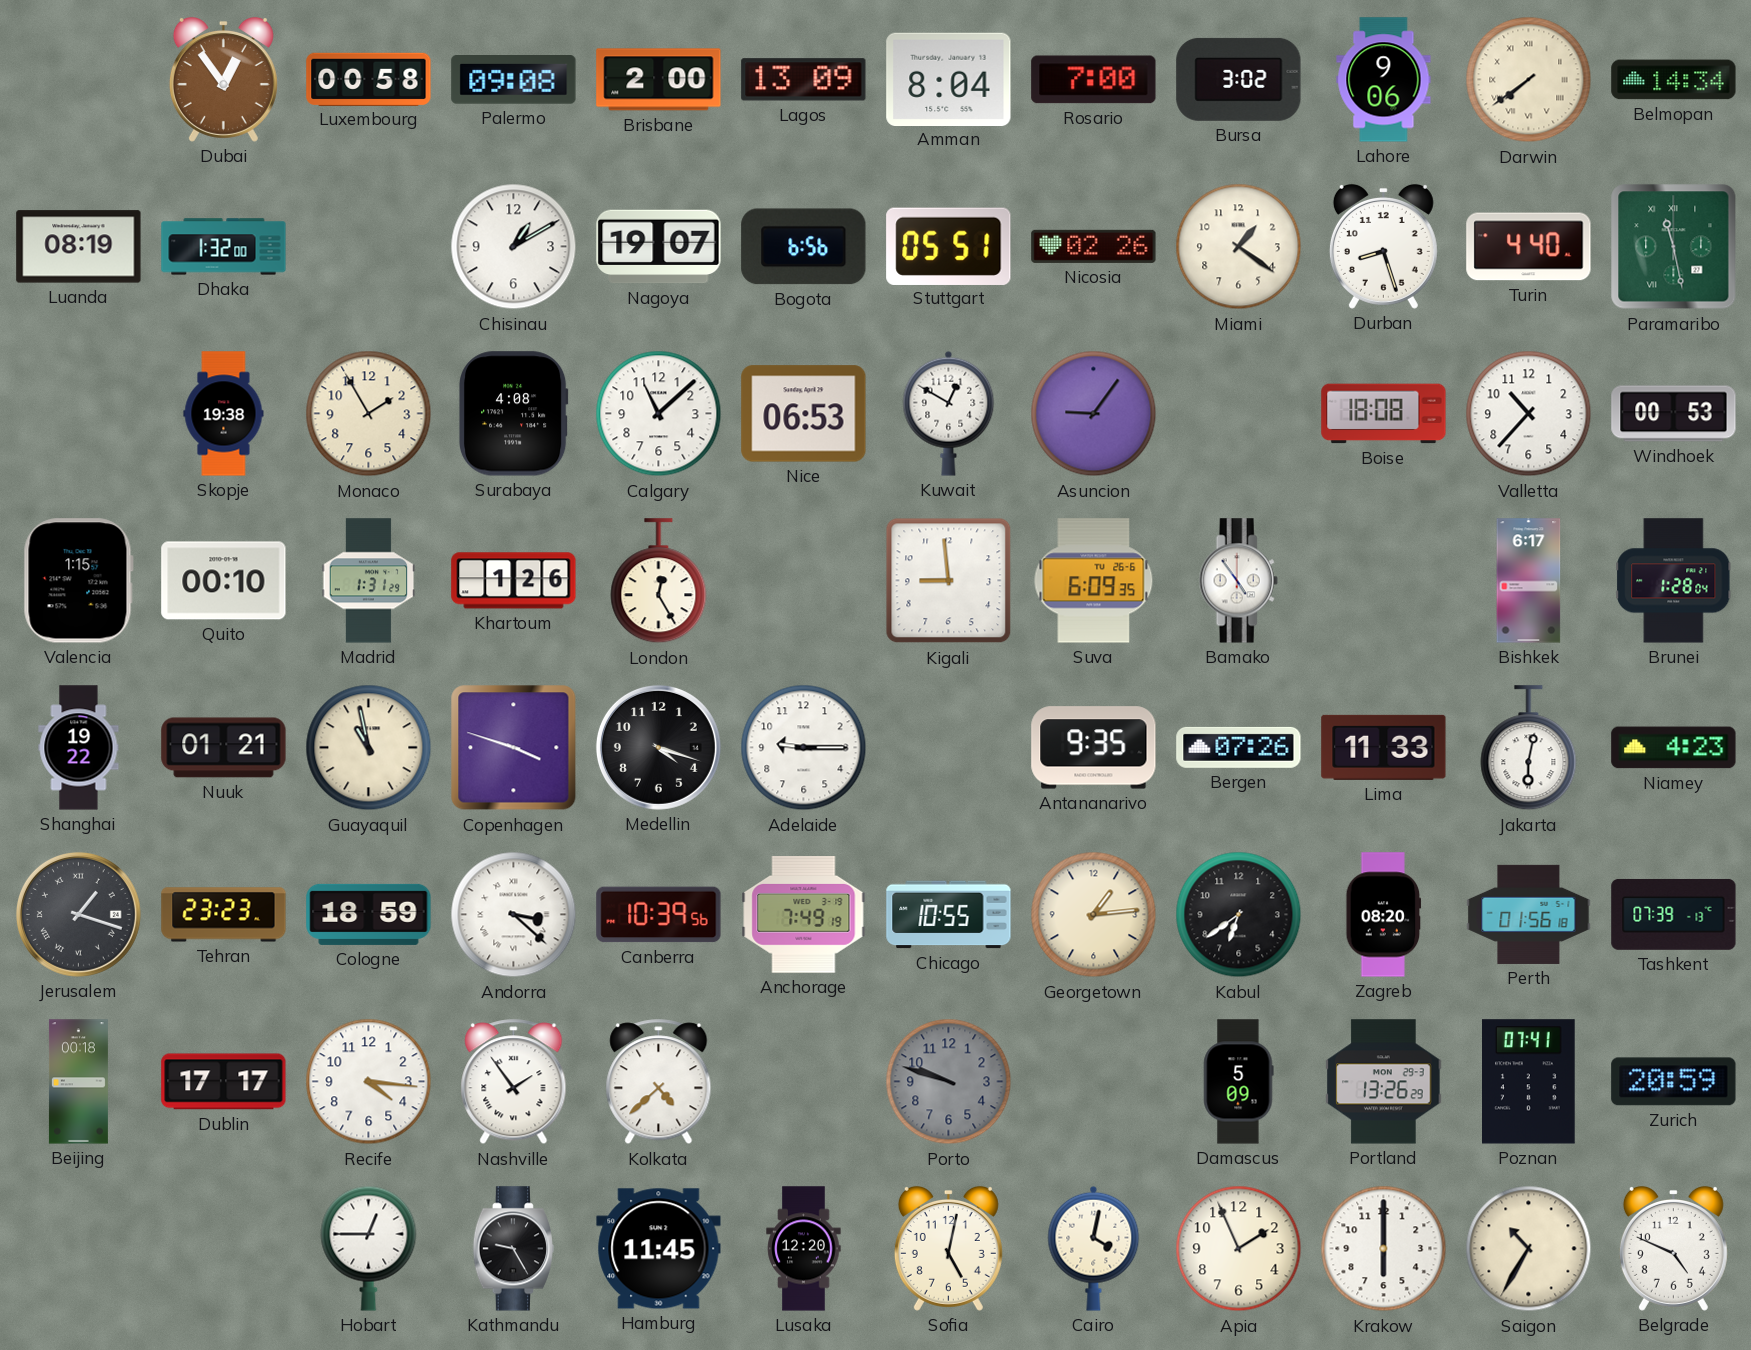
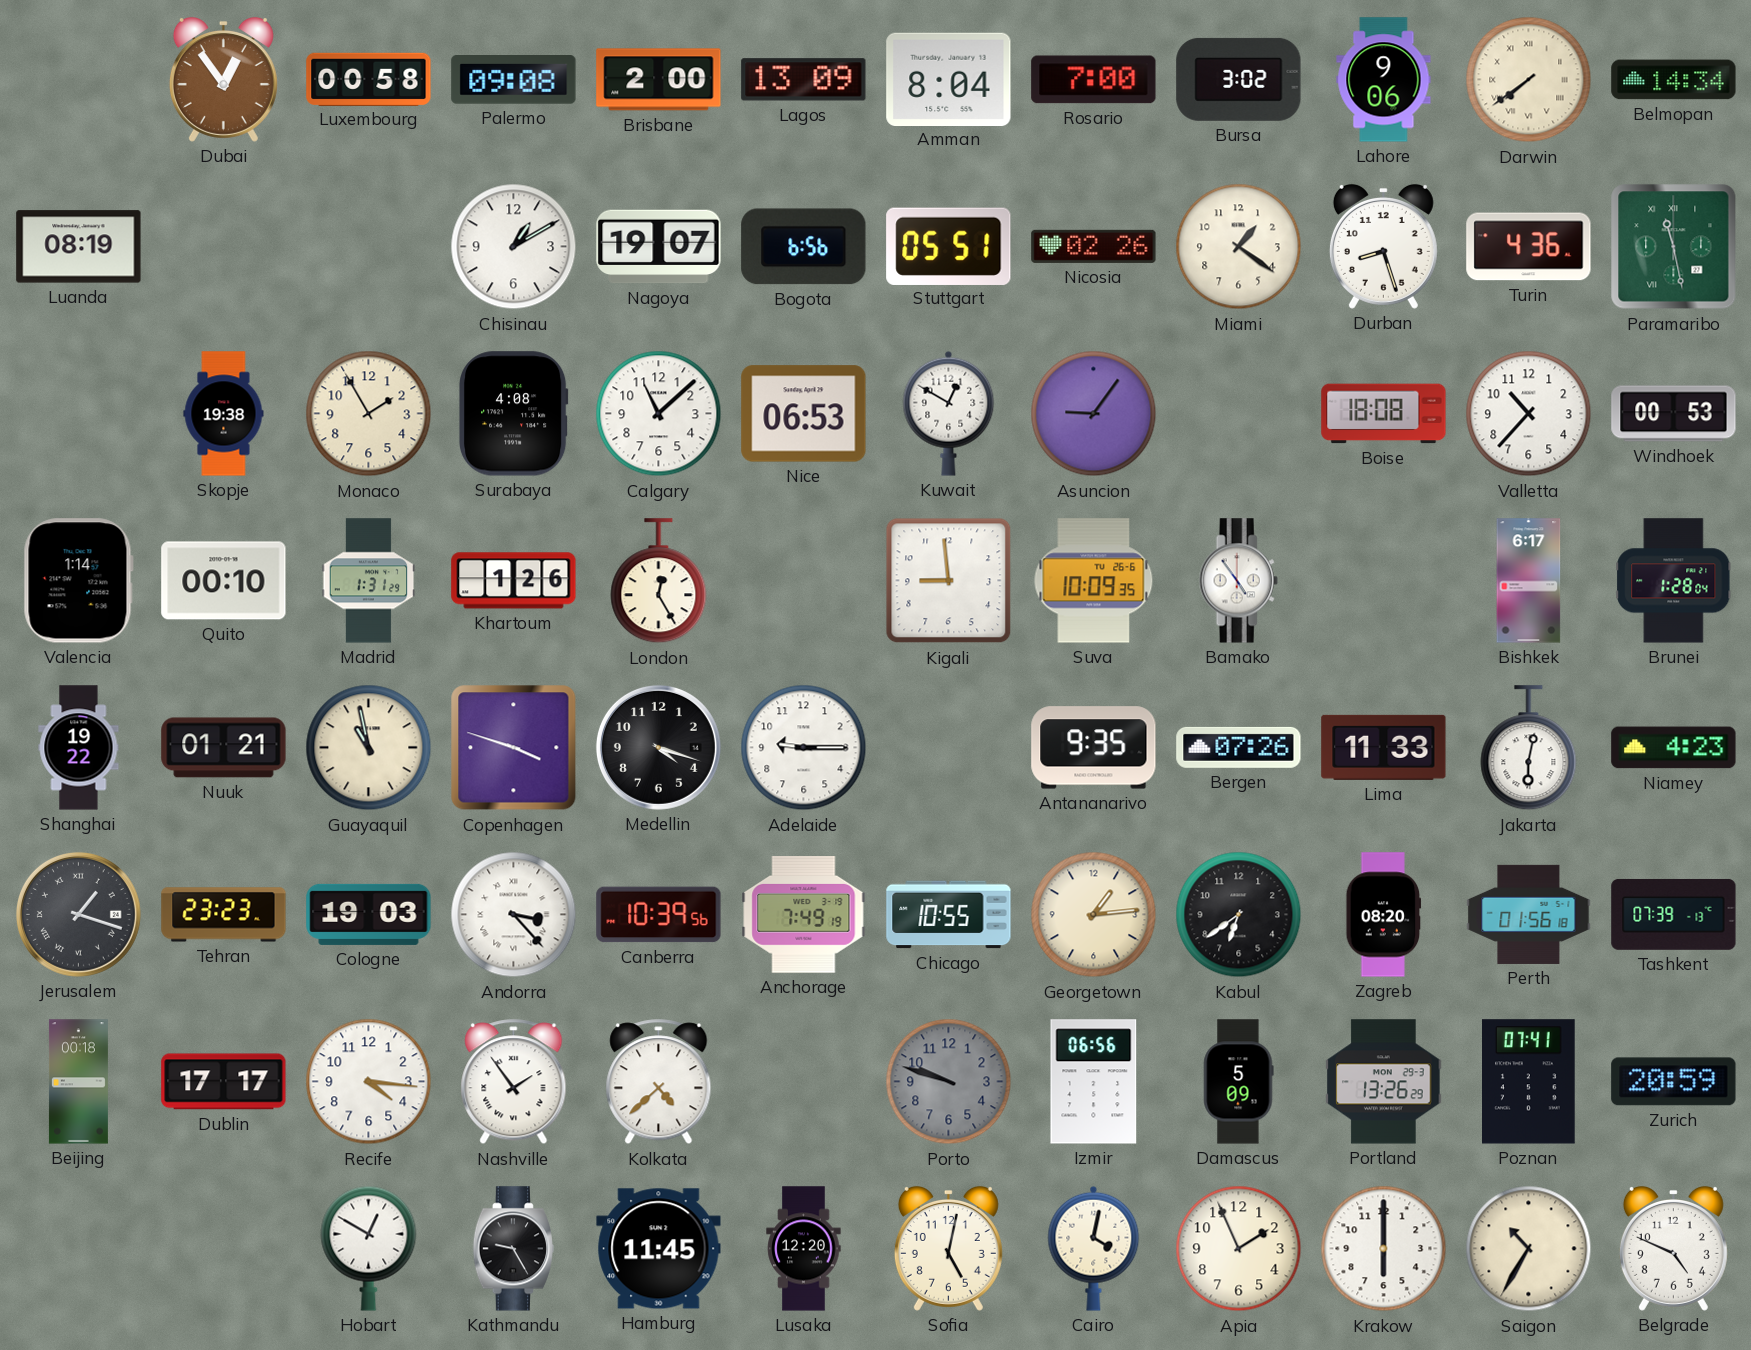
Dhaka: 1:32 -> none
Turin: 4:40 -> 4:36
Valencia: 1:15 -> 1:14
Suva: 6:09 -> 10:09
Cologne: 18:59 -> 19:03
Andorra: 3:22 -> 3:23
Izmir: none -> 06:56
Hobart: 12:45 -> 12:50
